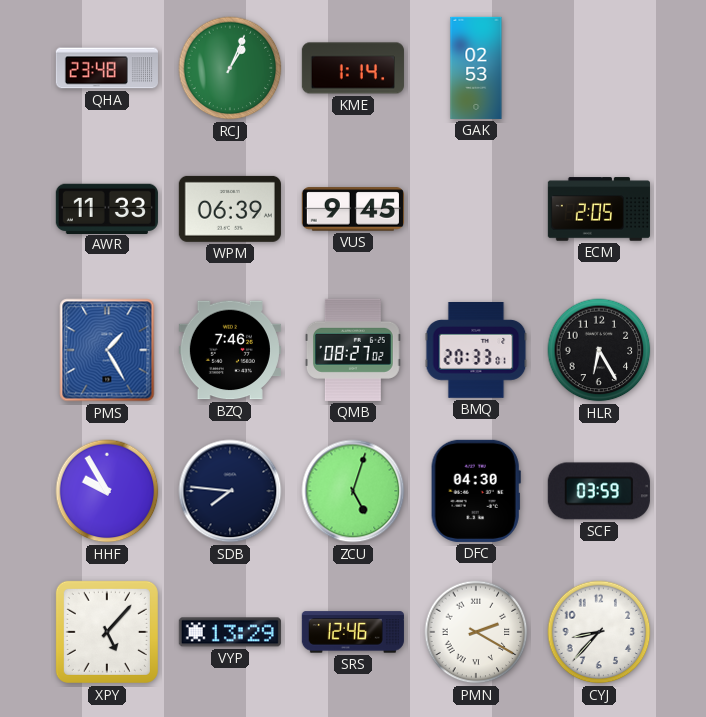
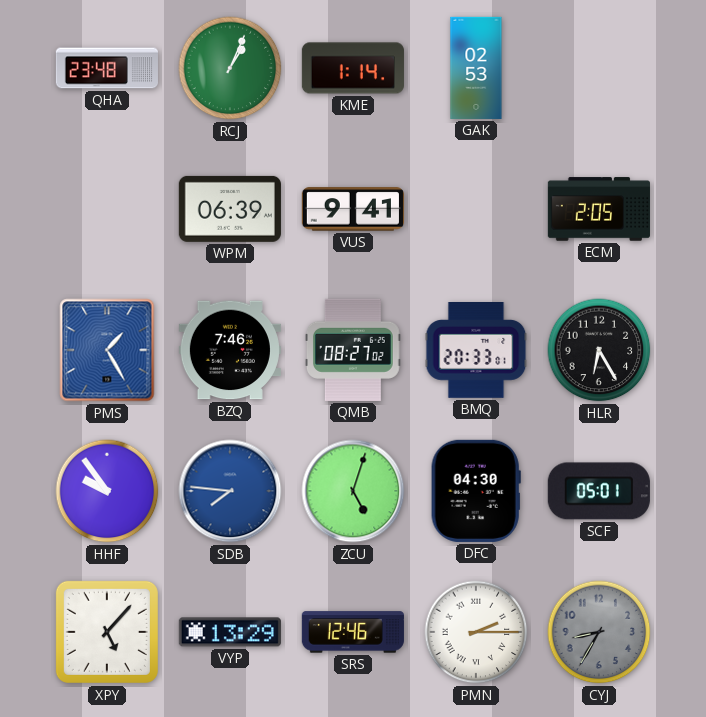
AWR: 11:33 -> none
VUS: 9:45 -> 9:41
HHF: 9:55 -> 9:54
SDB dial: navy -> blue
SCF: 03:59 -> 05:01
PMN: 2:20 -> 2:15
CYJ: 8:37 -> 8:35
CYJ dial: white -> grey
